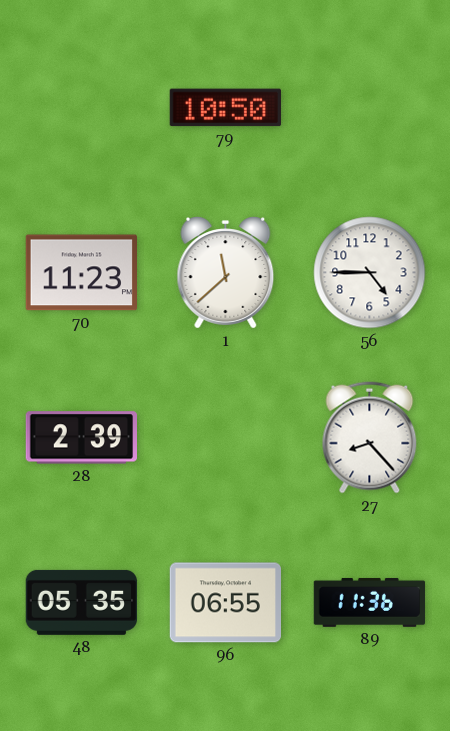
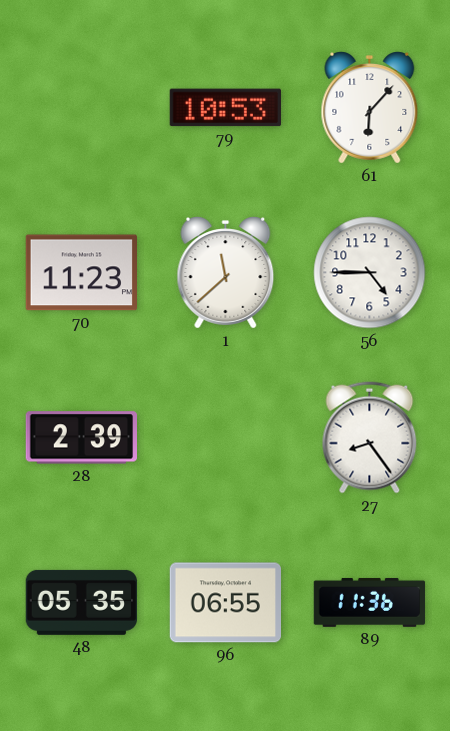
79: 10:50 -> 10:53
61: none -> 6:07
27: 8:23 -> 8:24
